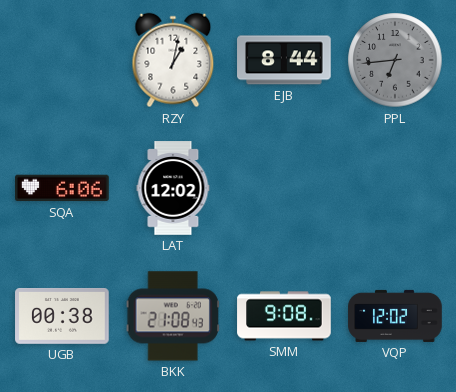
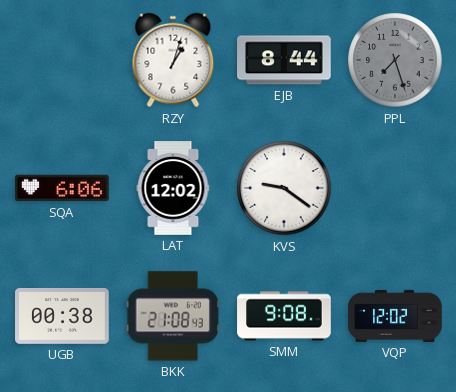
RZY: 1:02 -> 1:03
PPL: 6:44 -> 7:27
KVS: none -> 9:21
